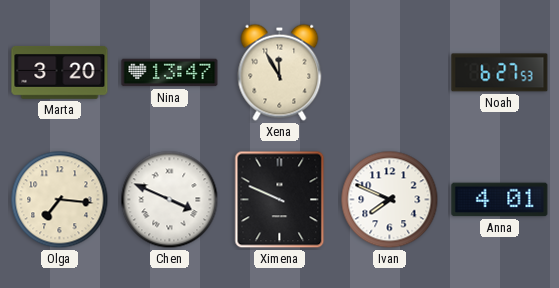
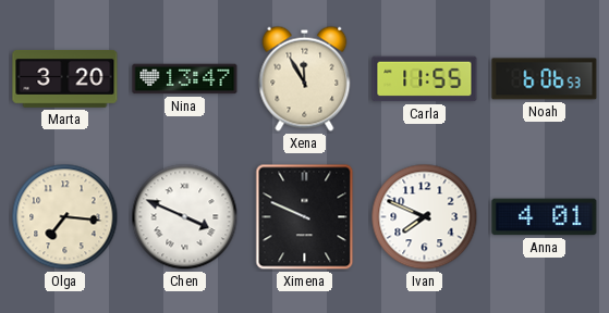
Carla: none -> 11:55
Noah: 6:27 -> 6:06
